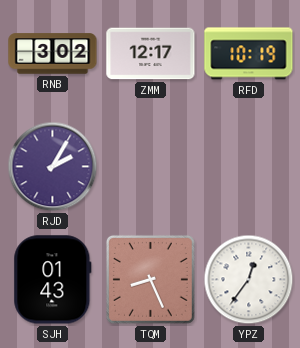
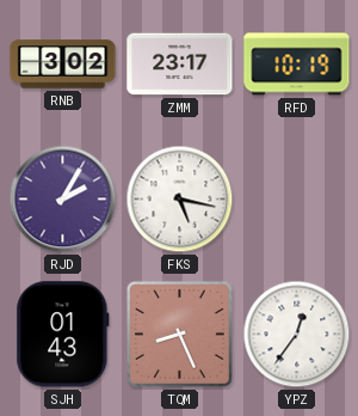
ZMM: 12:17 -> 23:17
FKS: none -> 5:17
